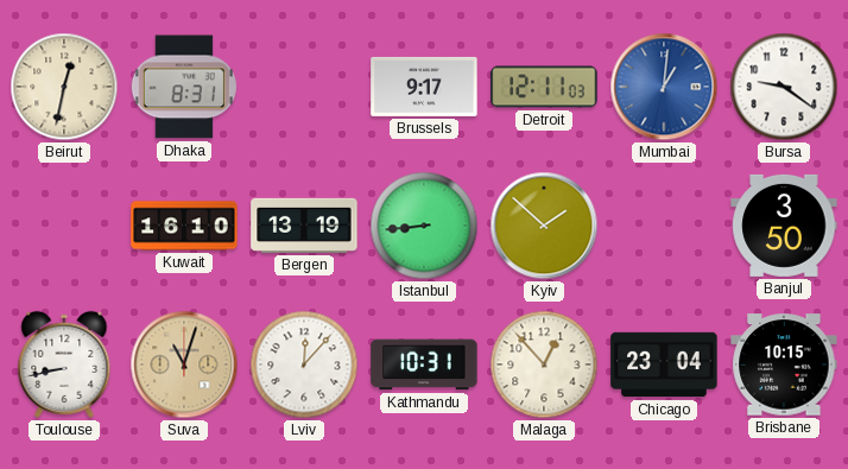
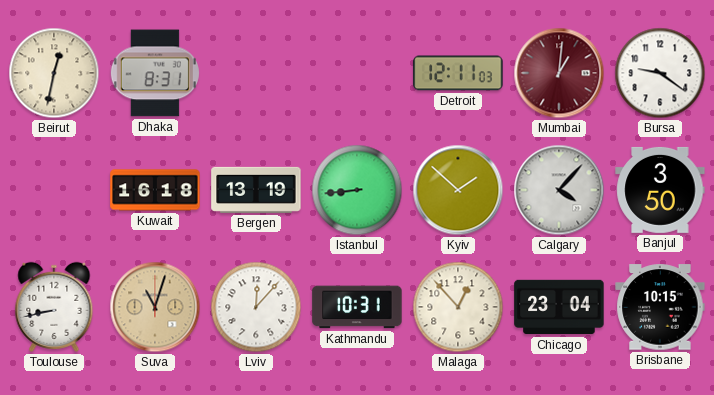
Brussels: 9:17 -> none
Mumbai dial: blue -> burgundy
Kuwait: 16:10 -> 16:18
Calgary: none -> 4:07
